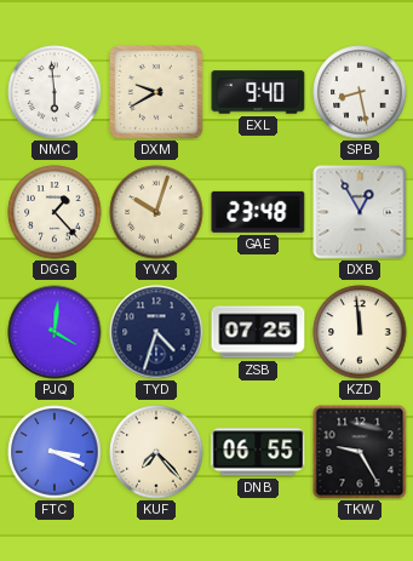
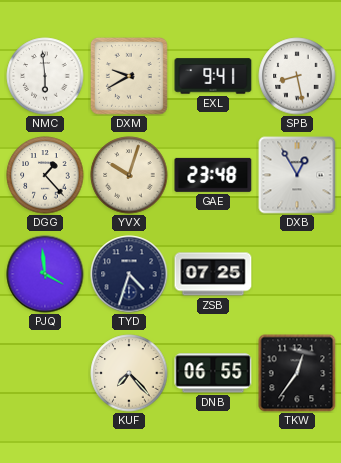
EXL: 9:40 -> 9:41
PJQ: 4:01 -> 3:59
KZD: 11:59 -> none
FTC: 3:19 -> none
TKW: 9:25 -> 12:36
